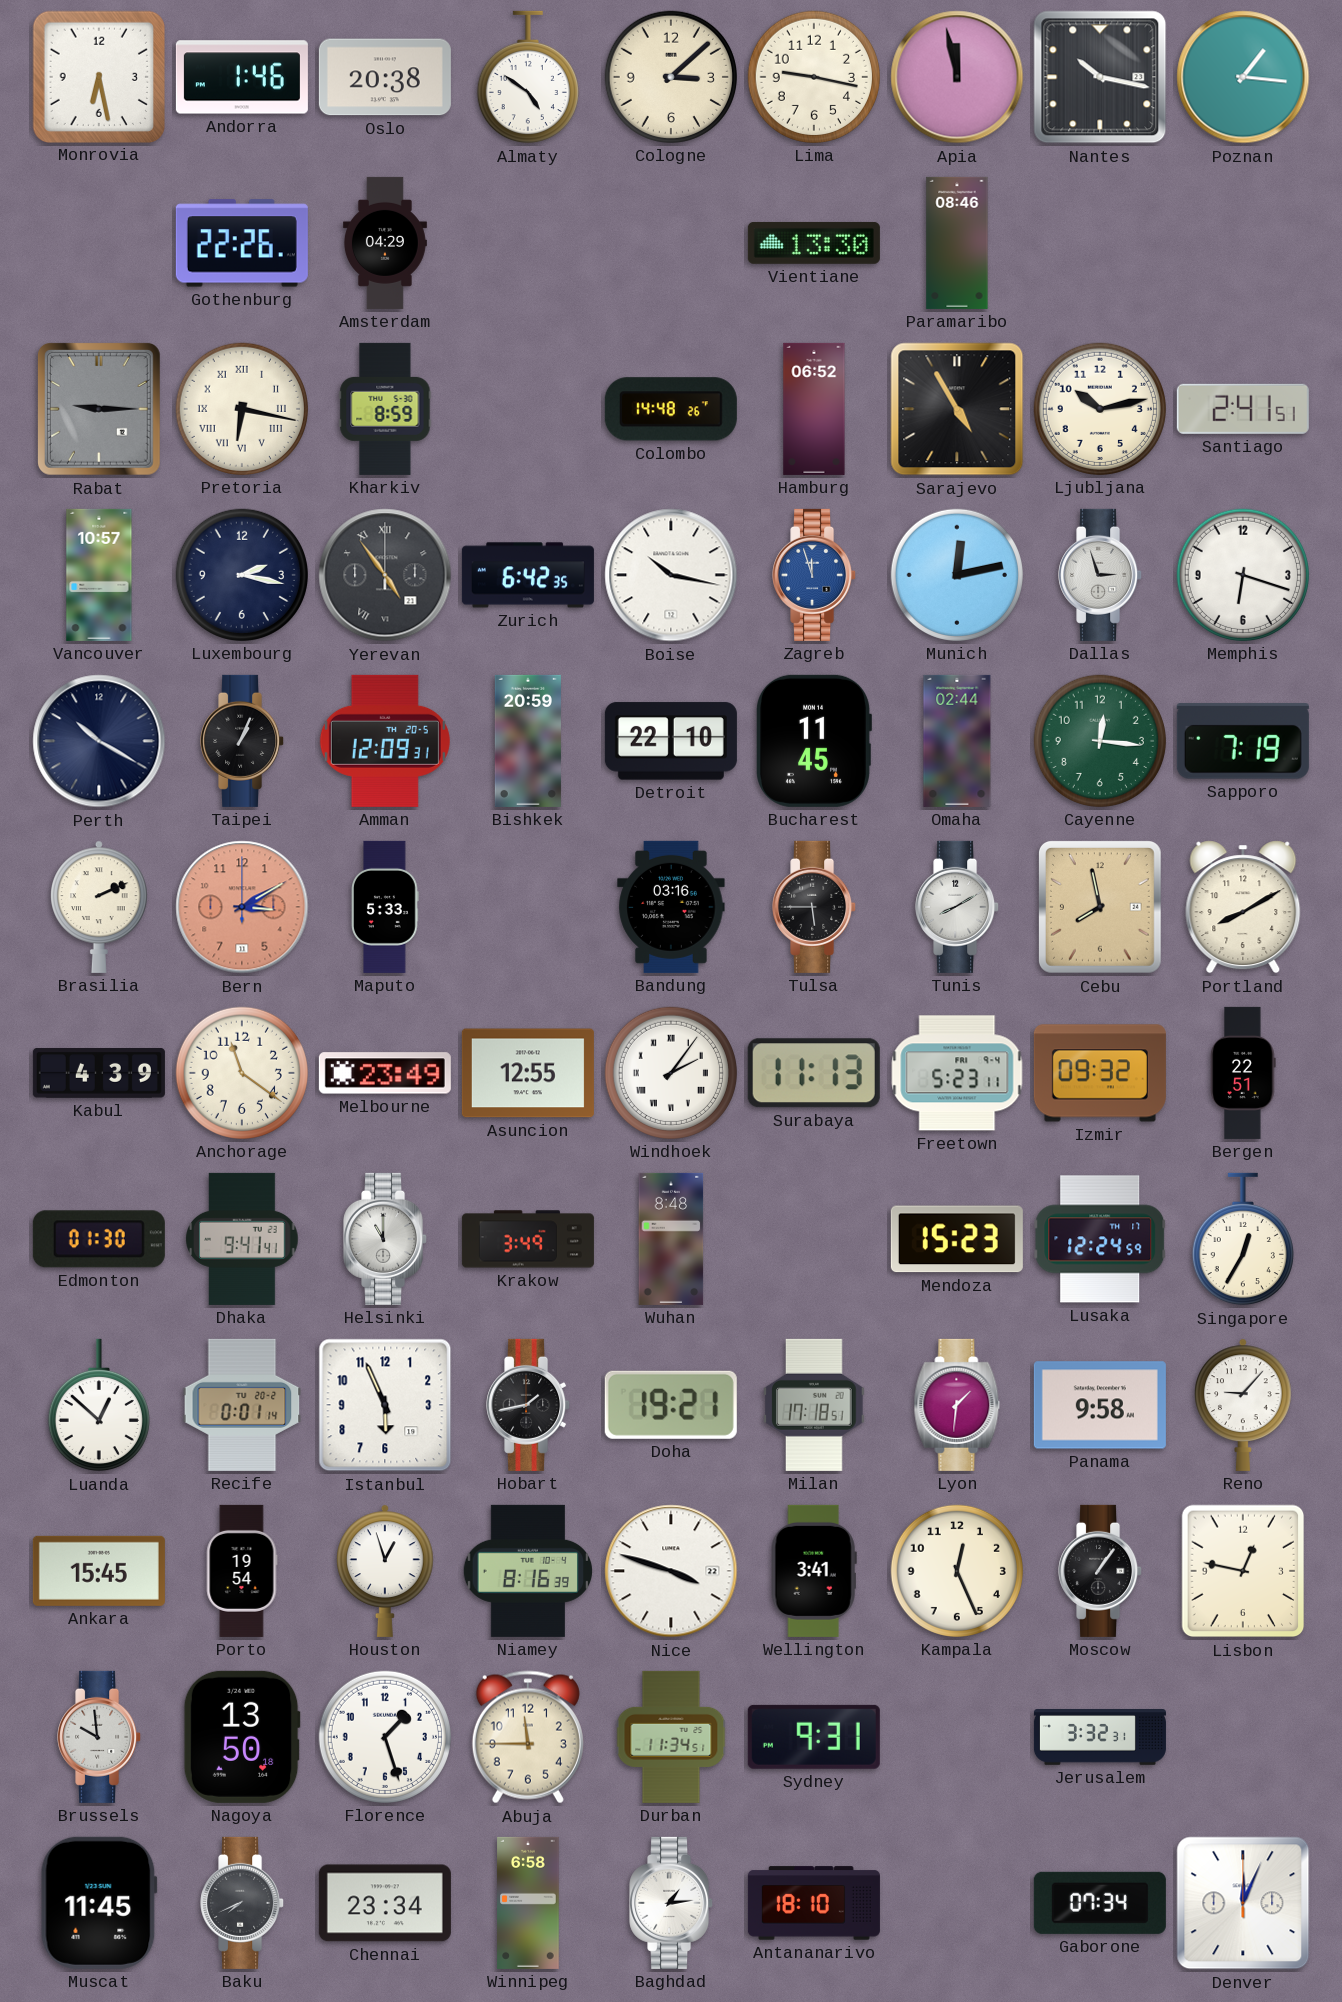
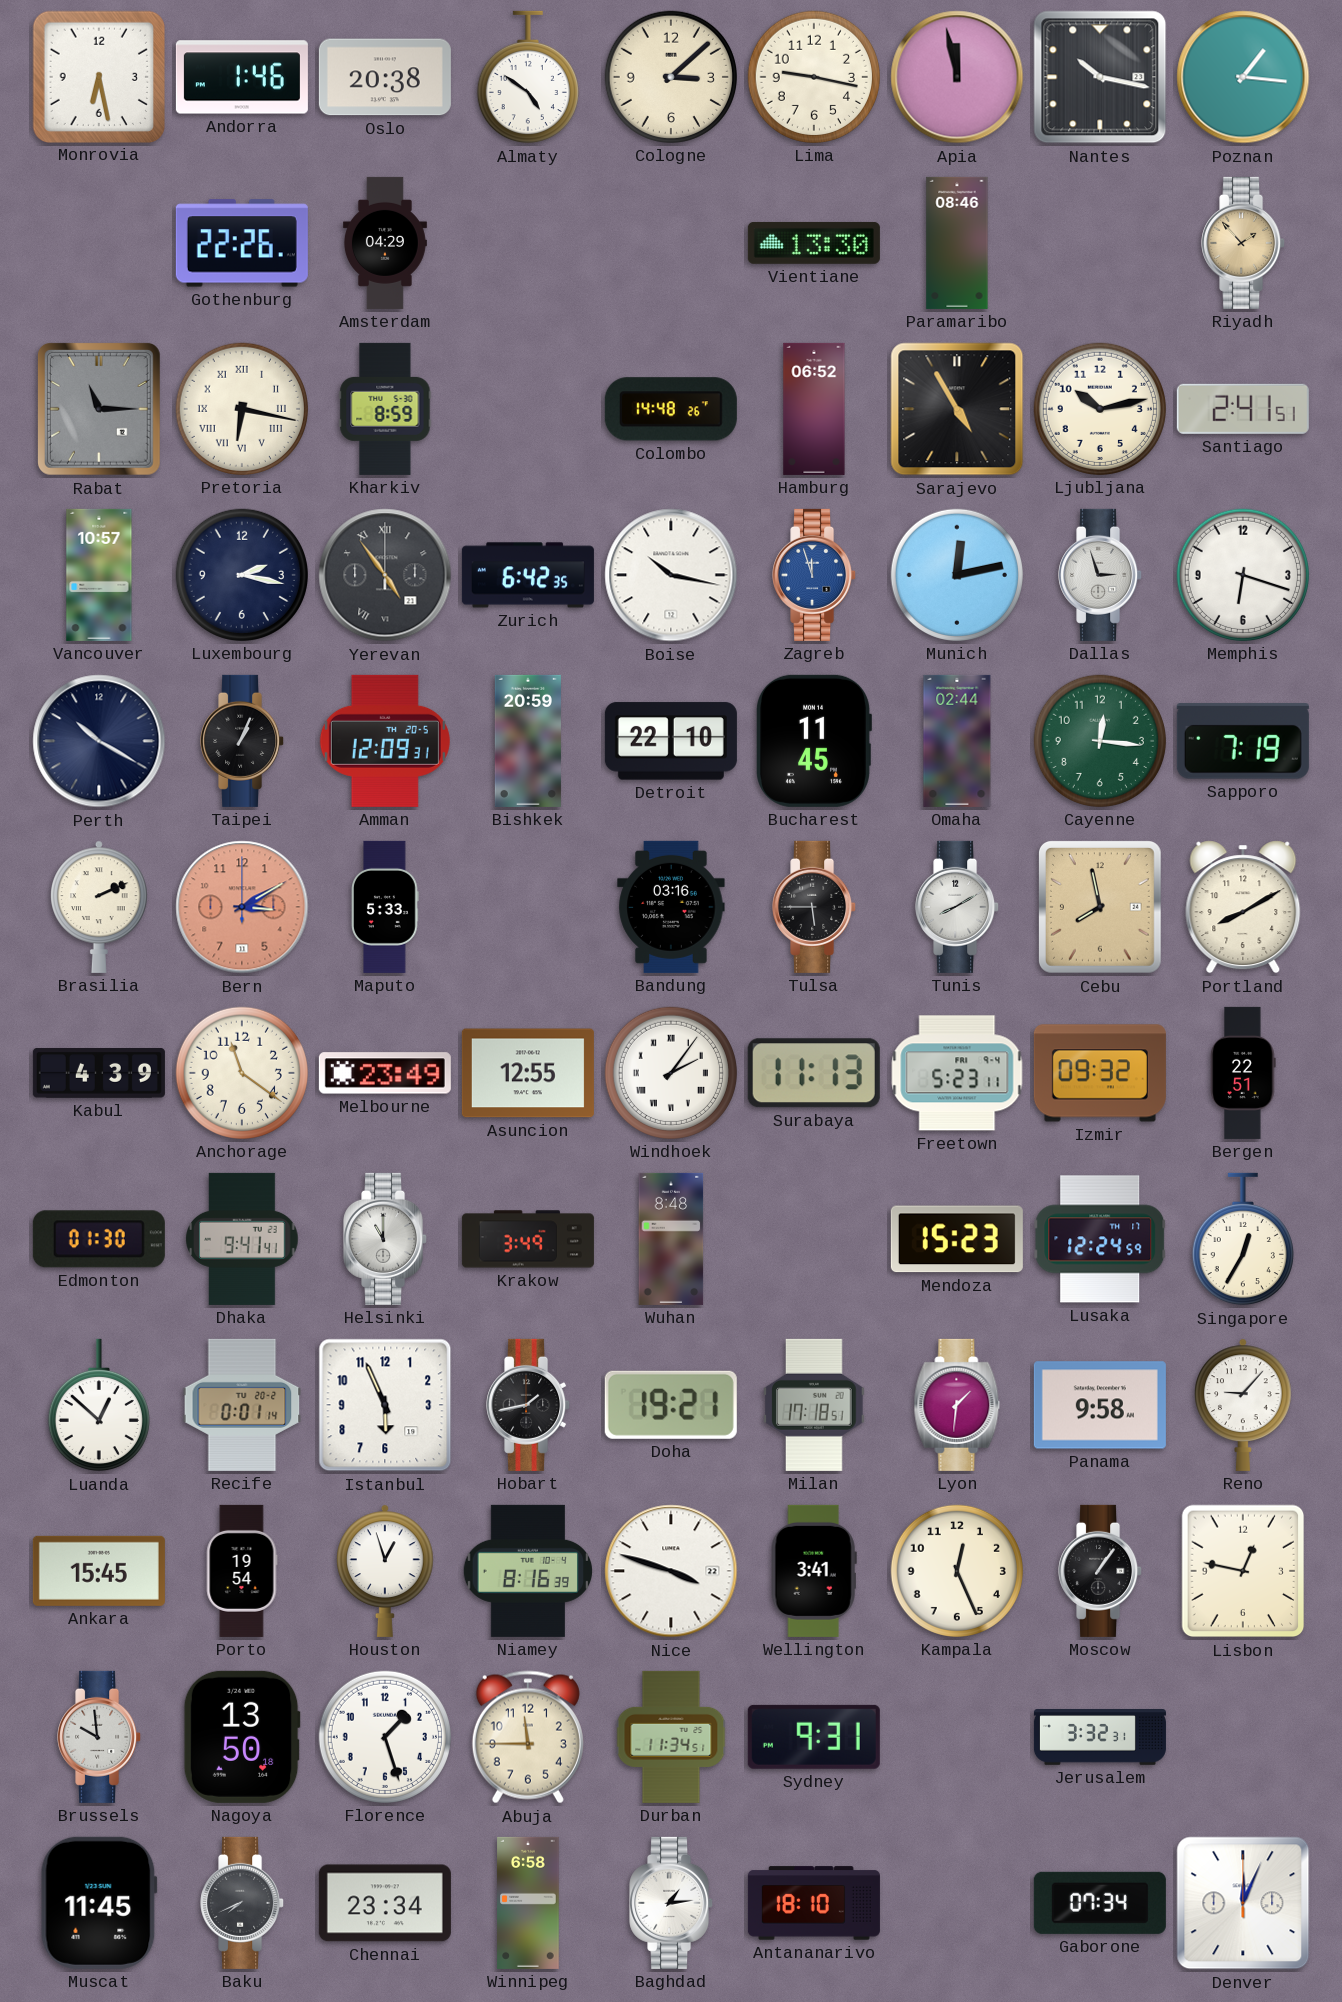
Riyadh: none -> 1:53
Rabat: 9:15 -> 11:15
